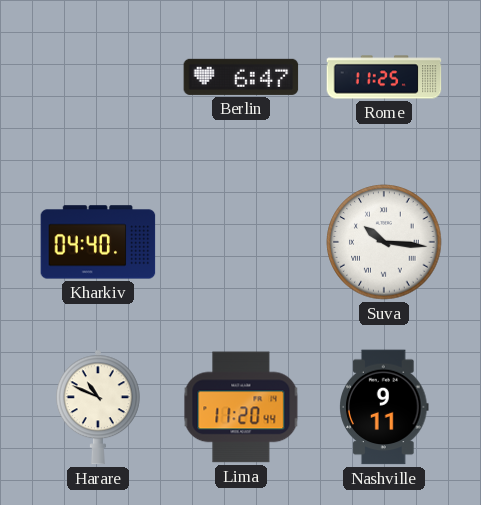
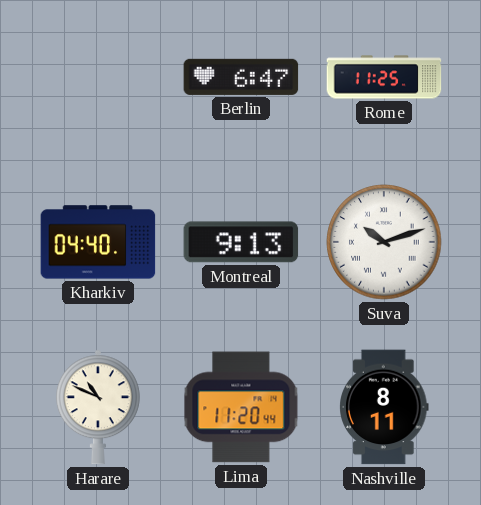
Montreal: none -> 9:13
Suva: 10:16 -> 10:12
Nashville: 9:11 -> 8:11
